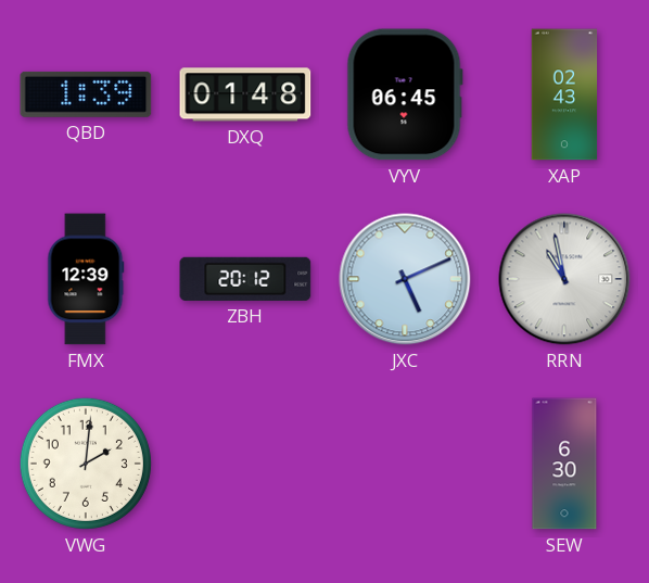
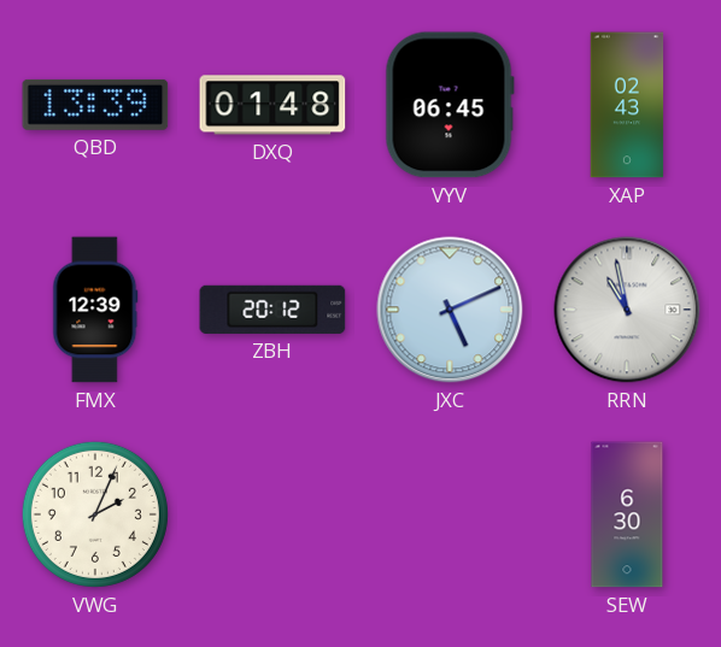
QBD: 1:39 -> 13:39
VWG: 2:01 -> 2:04
